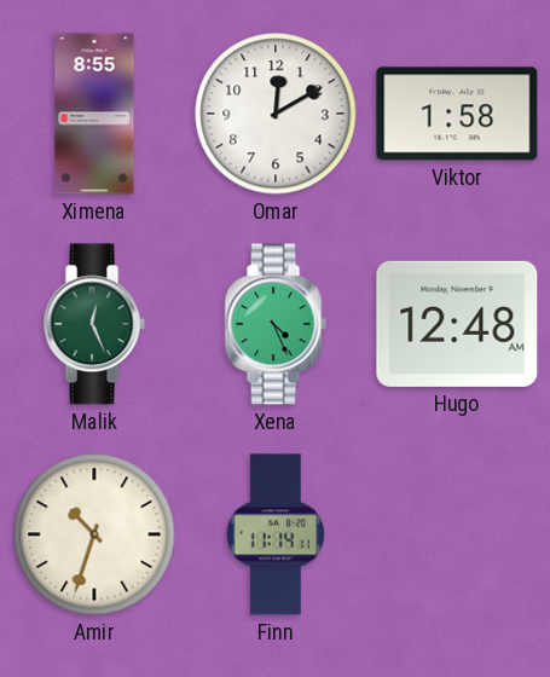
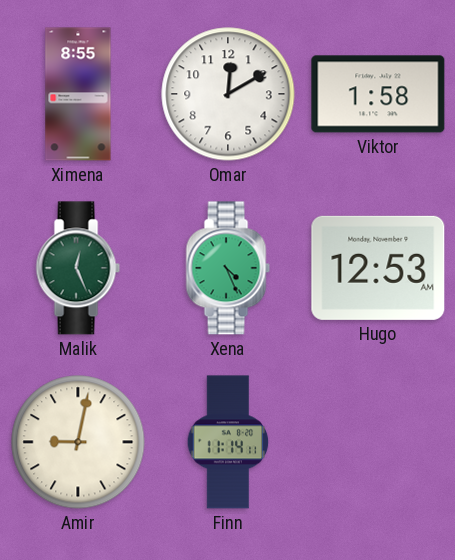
Hugo: 12:48 -> 12:53
Amir: 10:33 -> 9:02
